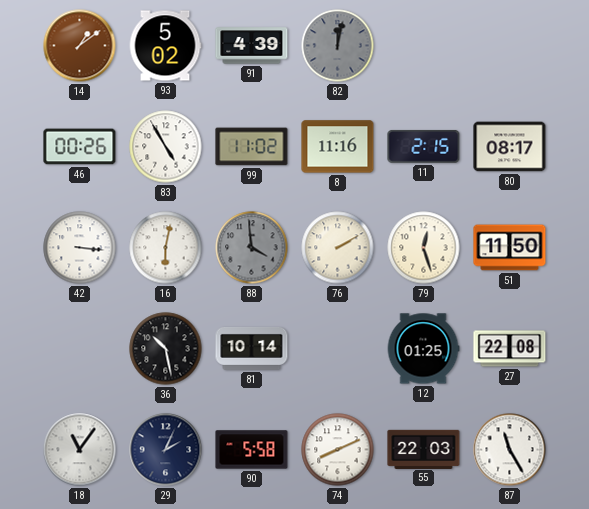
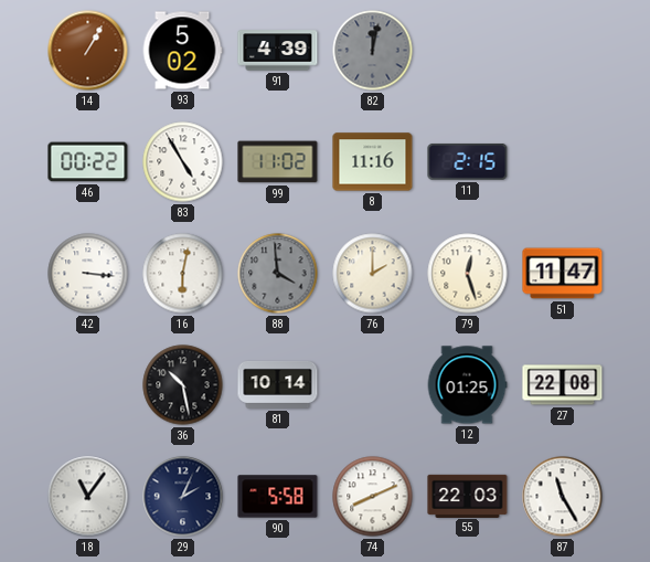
14: 1:09 -> 1:05
46: 00:26 -> 00:22
80: 08:17 -> none
76: 2:10 -> 2:00
51: 11:50 -> 11:47
